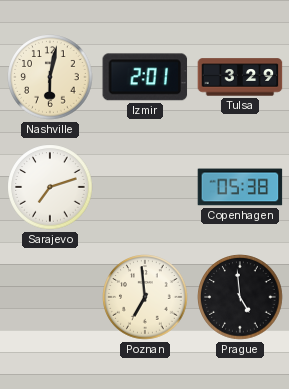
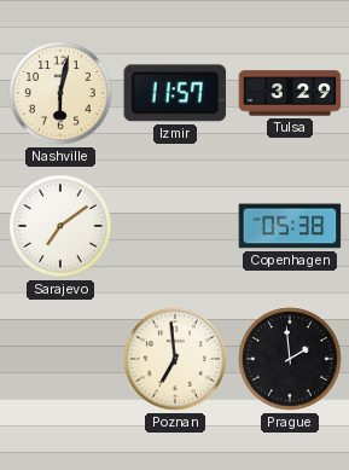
Izmir: 2:01 -> 11:57
Sarajevo: 7:12 -> 7:09
Prague: 4:59 -> 1:59
